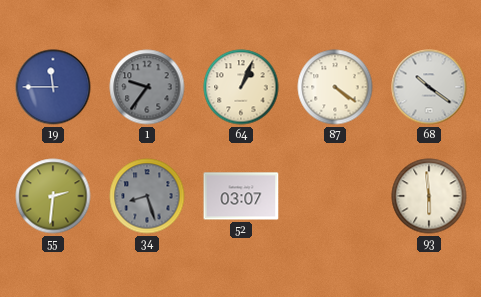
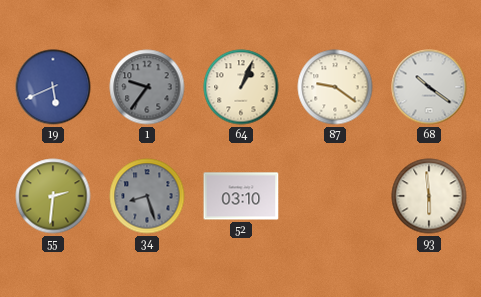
19: 11:45 -> 5:41
87: 4:21 -> 9:21
52: 03:07 -> 03:10
